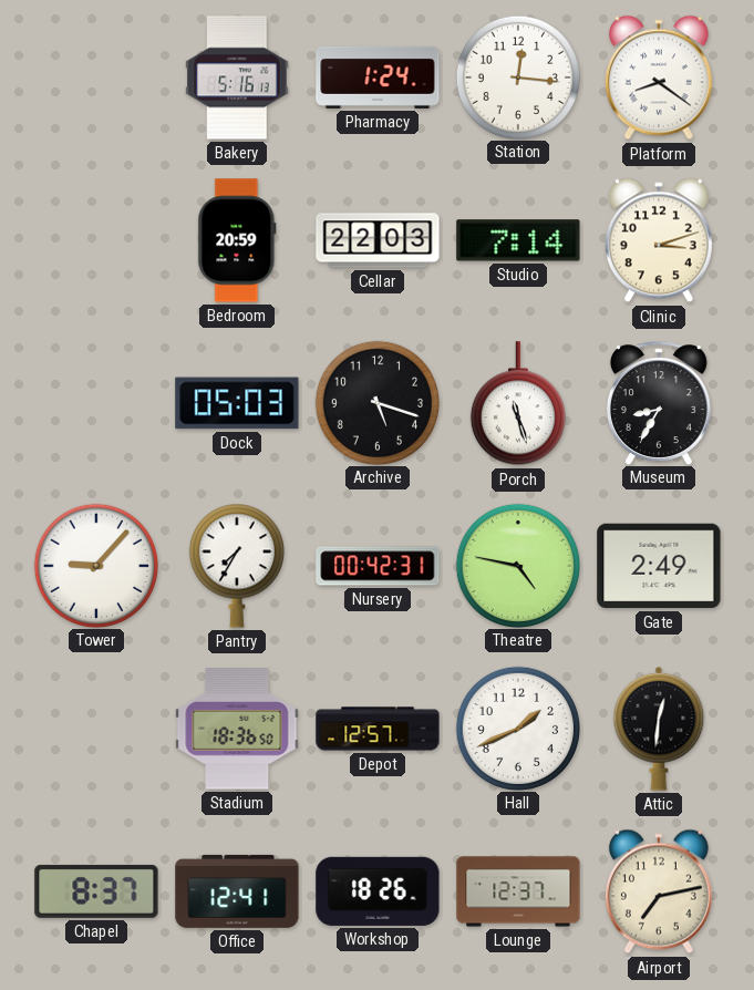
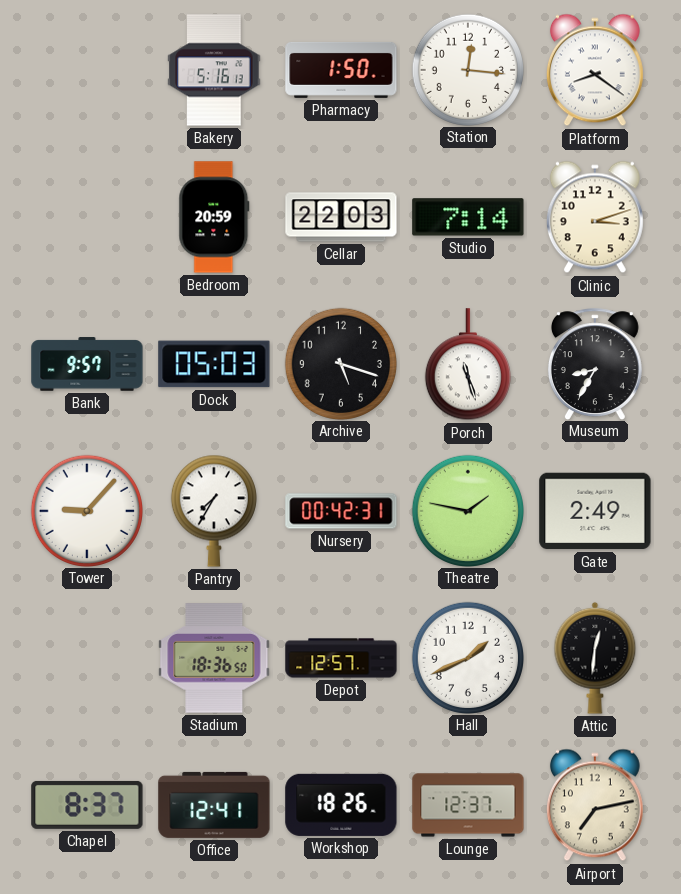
Pharmacy: 1:24 -> 1:50
Bank: none -> 9:57
Theatre: 4:47 -> 1:47
